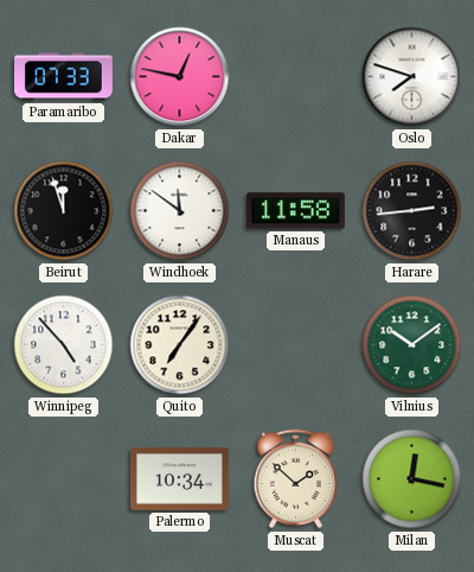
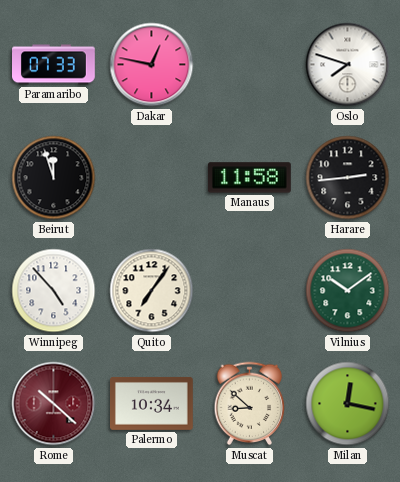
Windhoek: 11:51 -> none
Rome: none -> 10:22
Muscat: 1:52 -> 8:52
